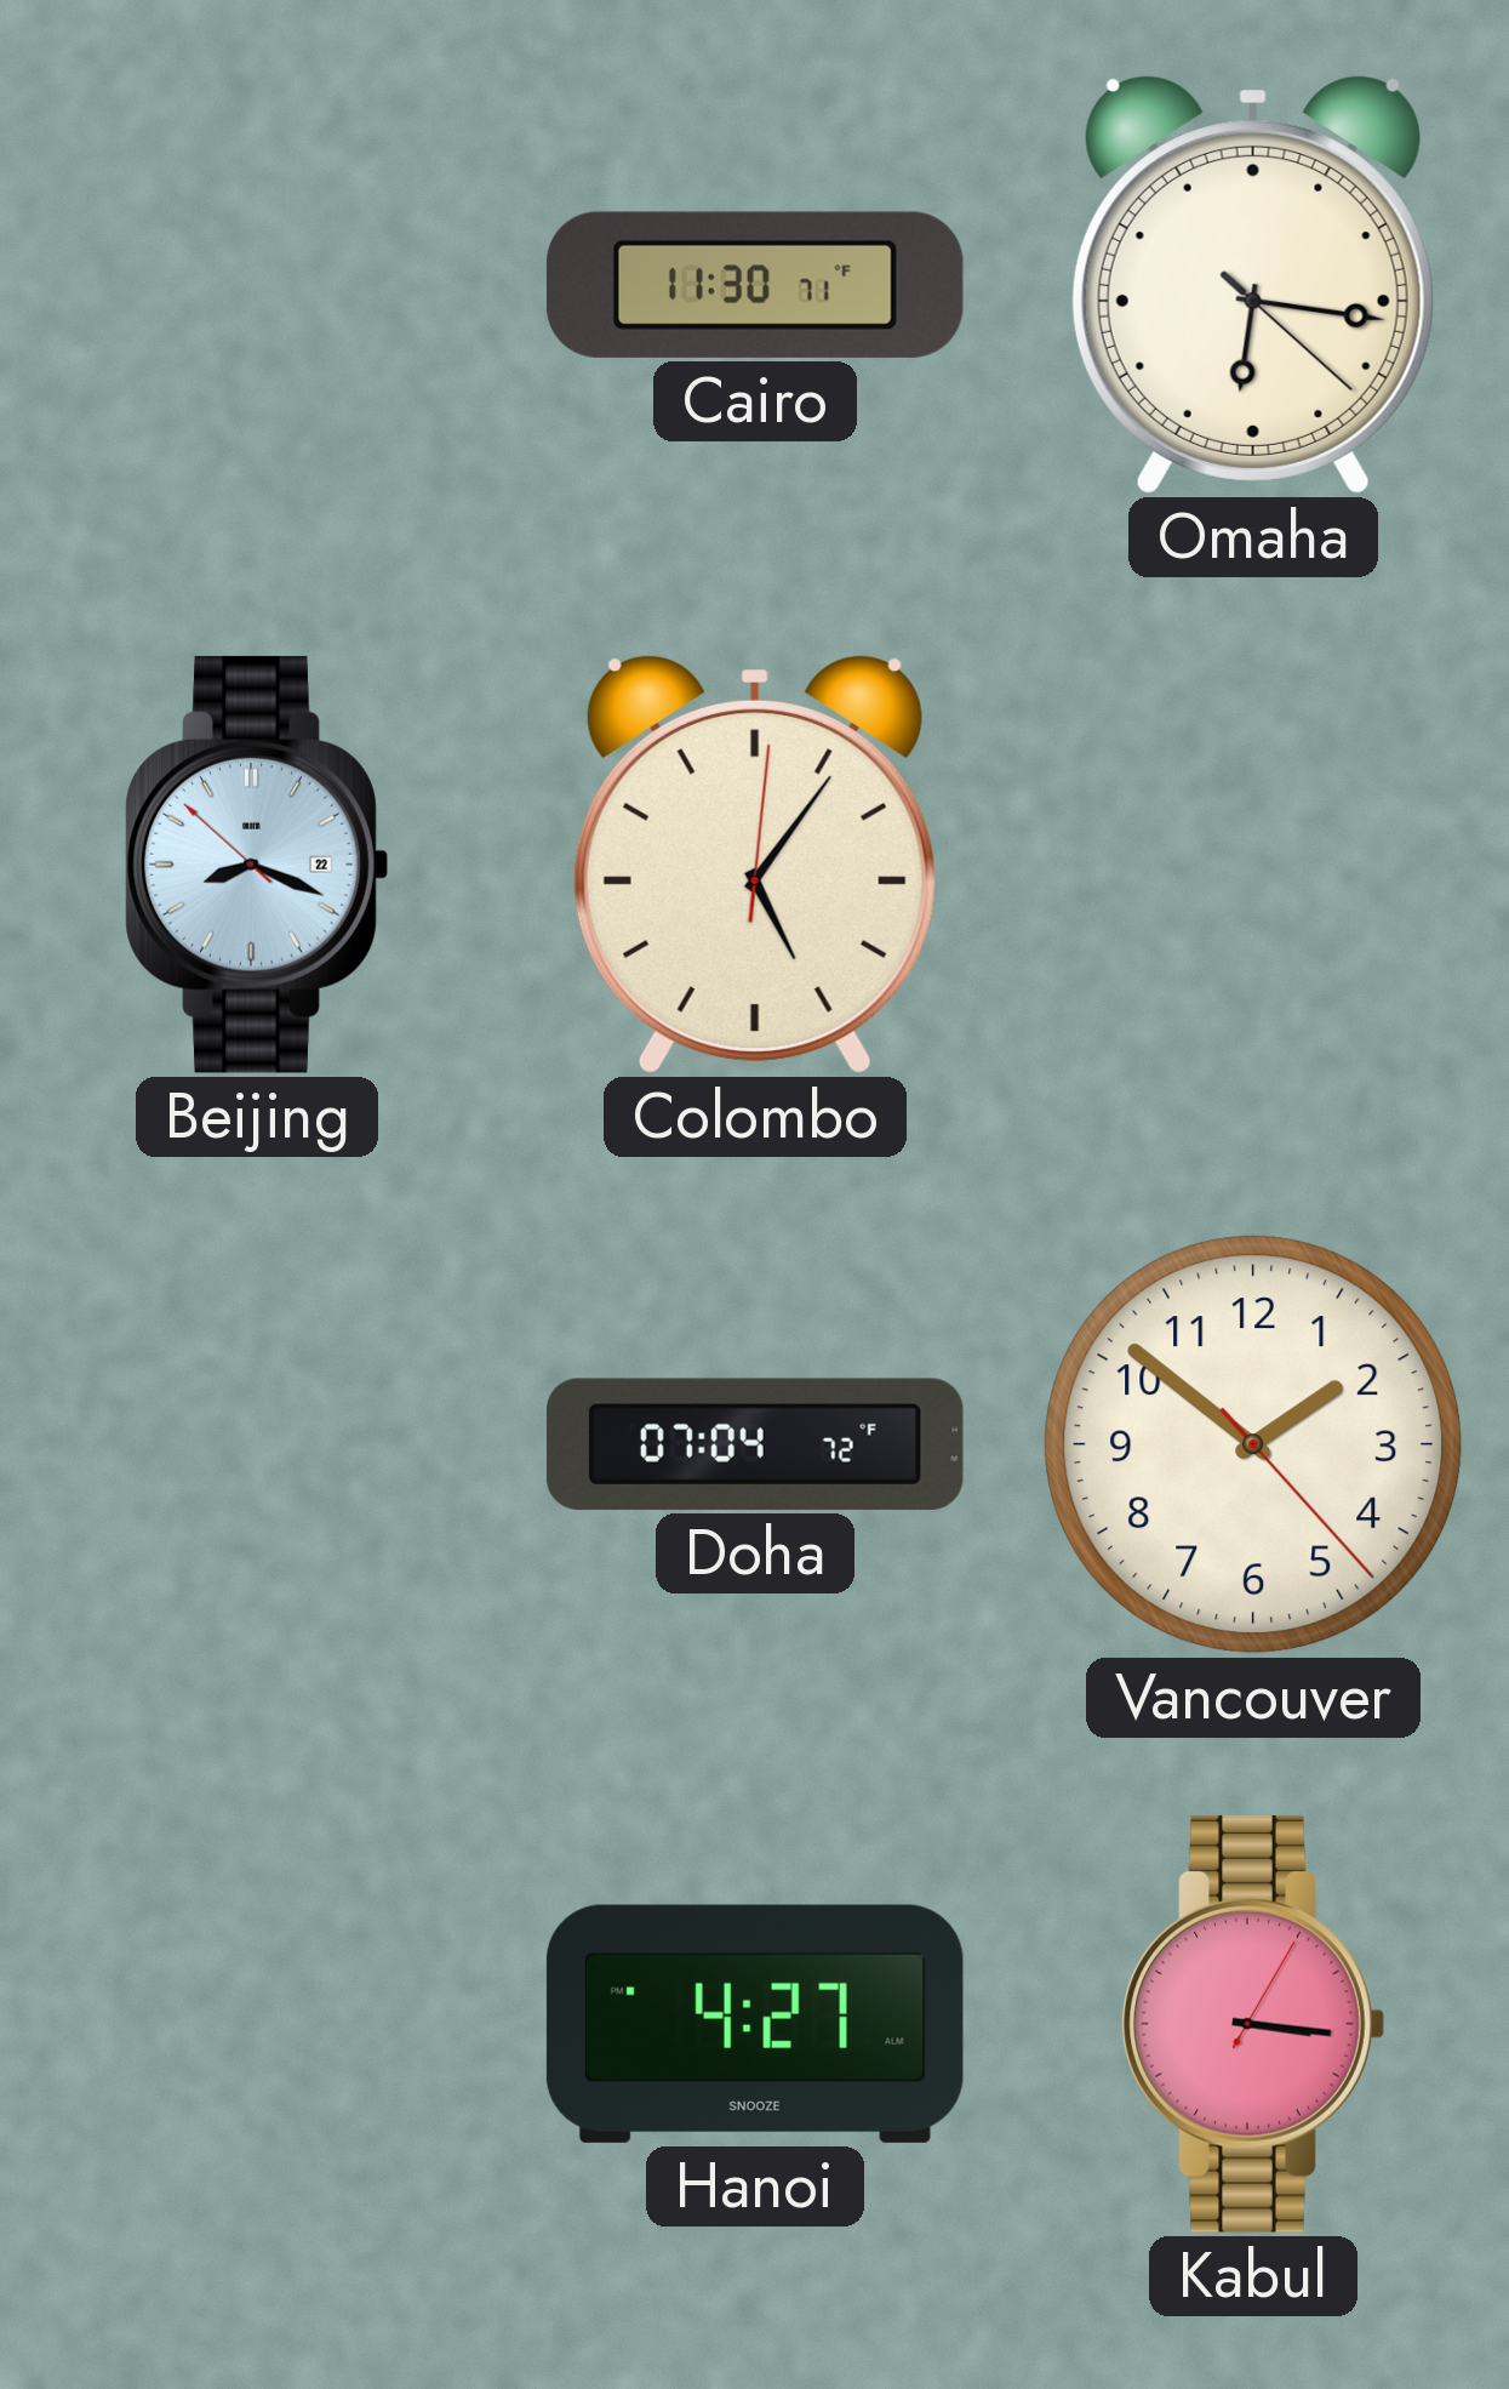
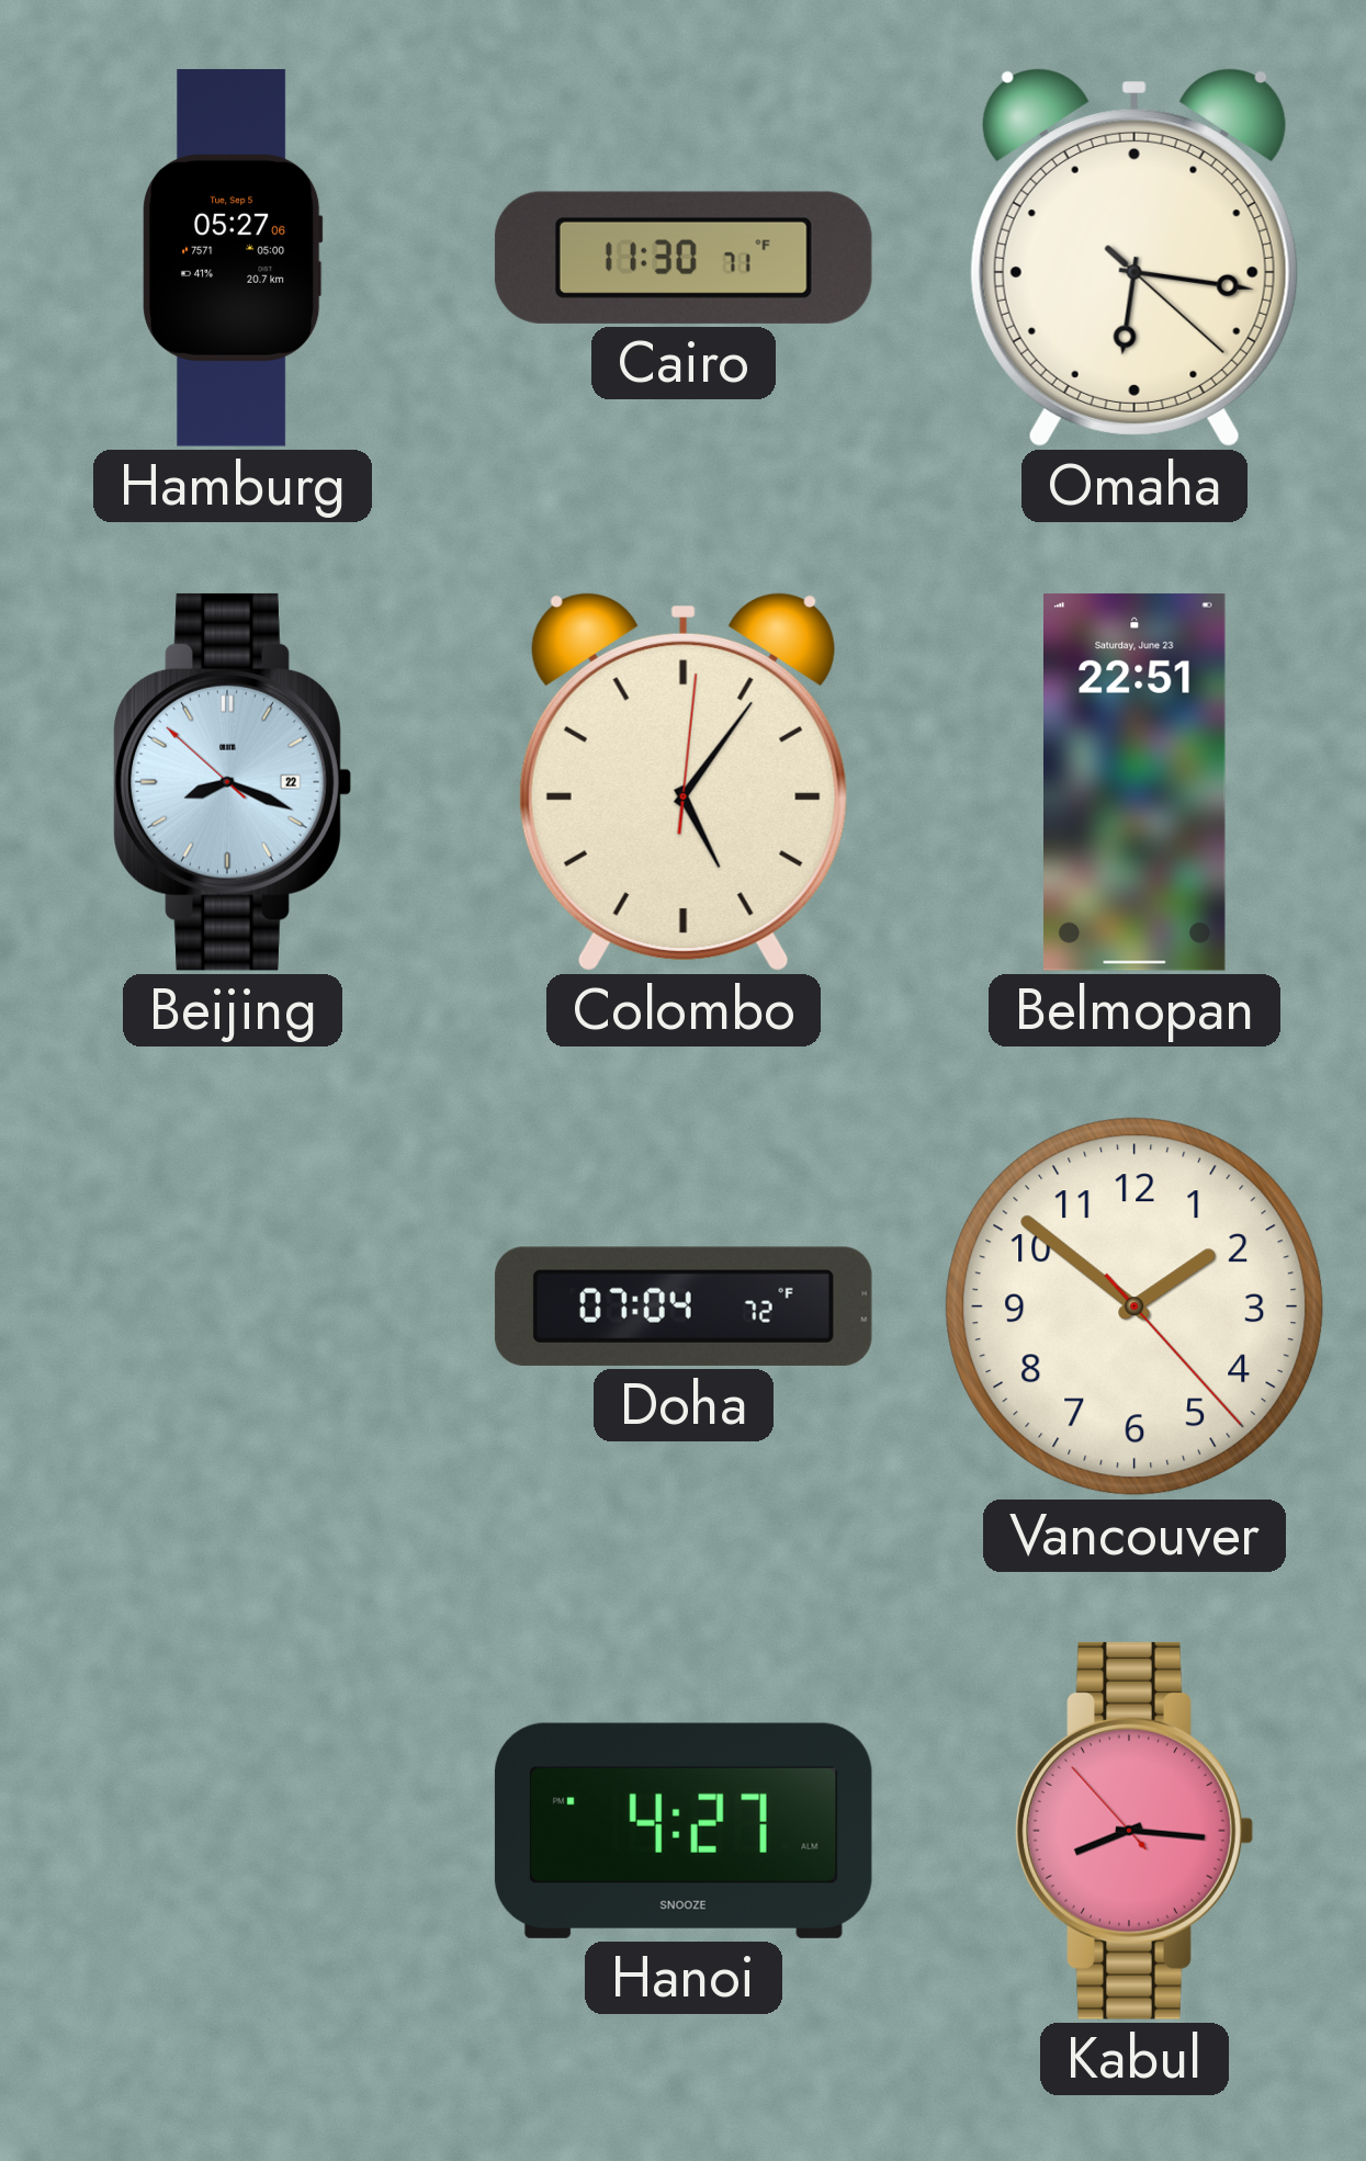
Hamburg: none -> 05:27
Belmopan: none -> 22:51
Kabul: 3:16 -> 8:15
